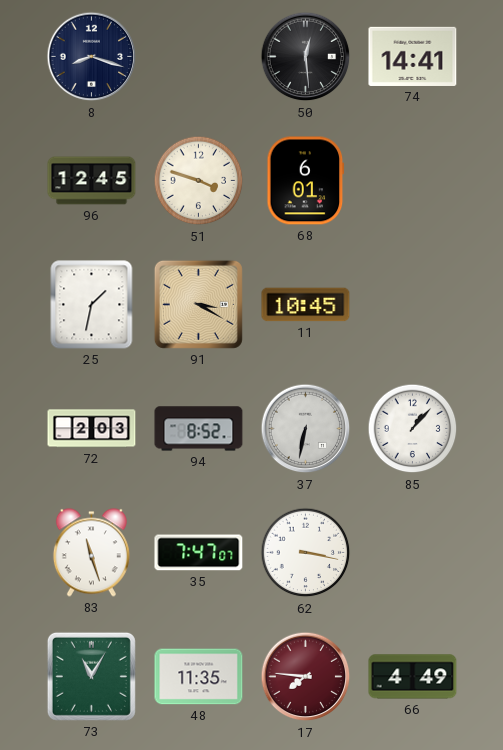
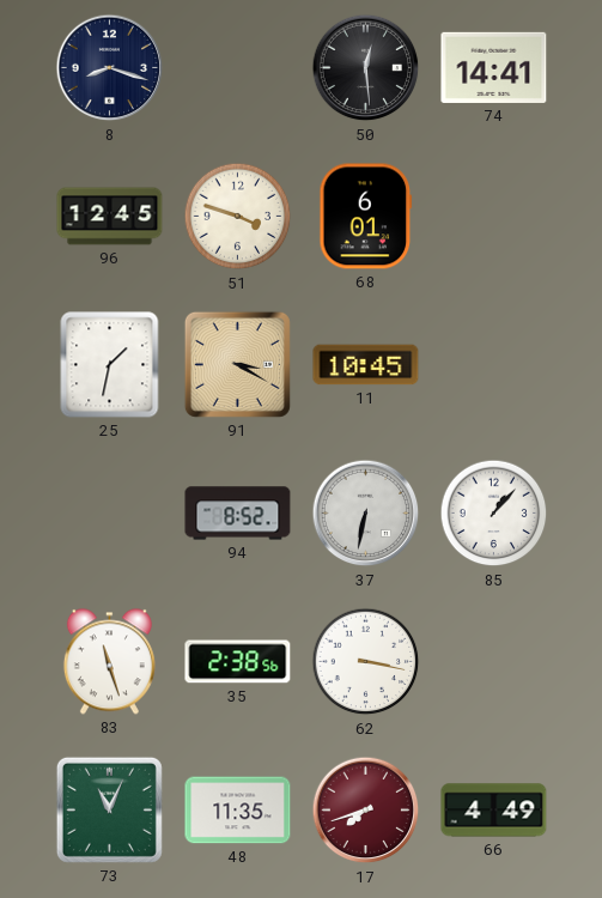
72: 2:03 -> none
35: 7:47 -> 2:38
73: 11:05 -> 11:04
17: 7:46 -> 7:42
